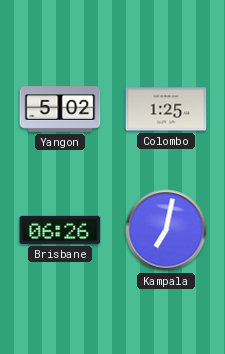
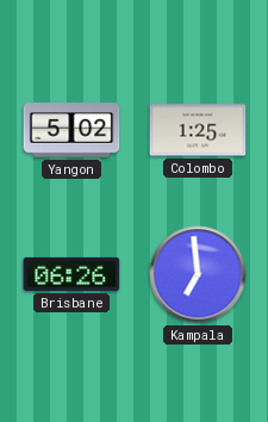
Kampala: 7:02 -> 6:59
